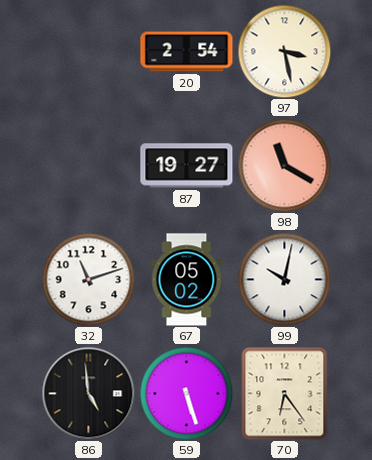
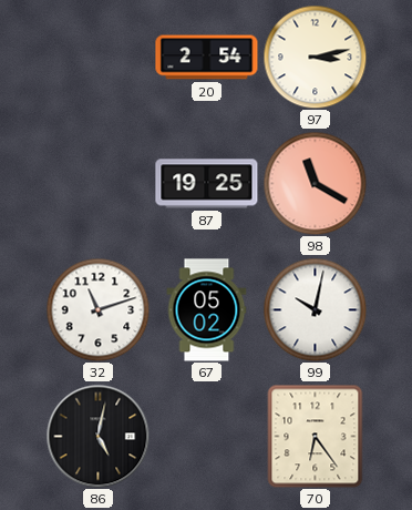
97: 3:28 -> 3:13
87: 19:27 -> 19:25
86: 4:59 -> 5:02
59: 5:27 -> none
